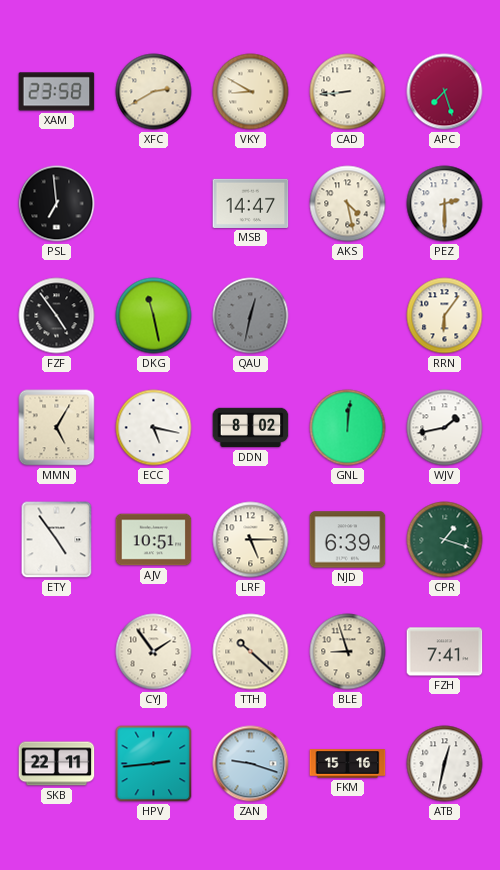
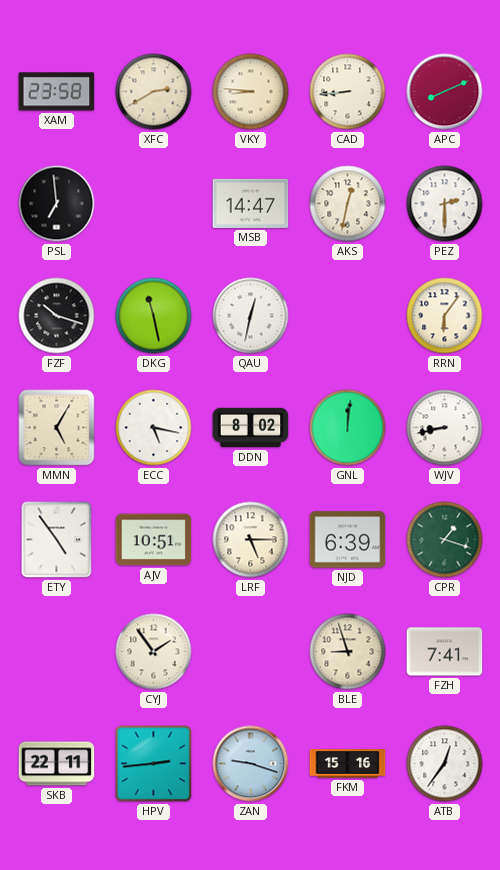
VKY: 8:50 -> 8:46
APC: 7:27 -> 8:11
AKS: 4:28 -> 12:32
FZF: 4:54 -> 10:18
QAU dial: grey -> white
WJV: 1:43 -> 8:43
TTH: 10:22 -> none
ATB: 12:32 -> 12:36
